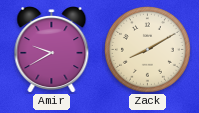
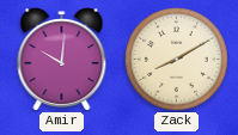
Amir: 9:40 -> 10:01
